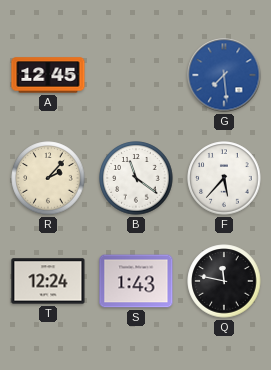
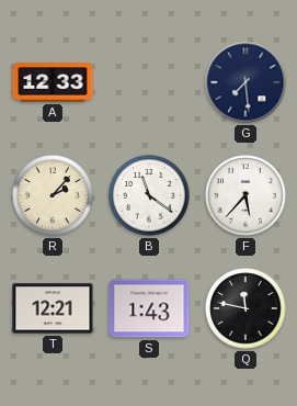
A: 12:45 -> 12:33
G dial: blue -> navy
T: 12:24 -> 12:21
